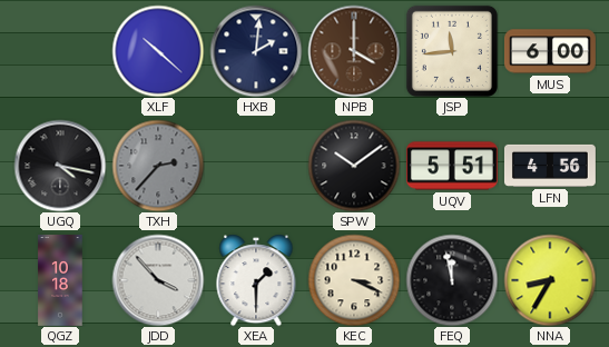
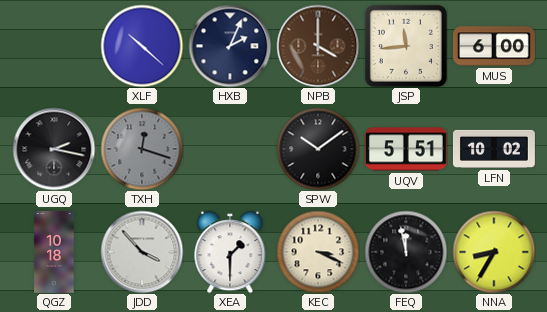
HXB: 2:01 -> 2:04
UGQ: 4:17 -> 2:17
TXH: 2:37 -> 12:18
LFN: 4:56 -> 10:02
